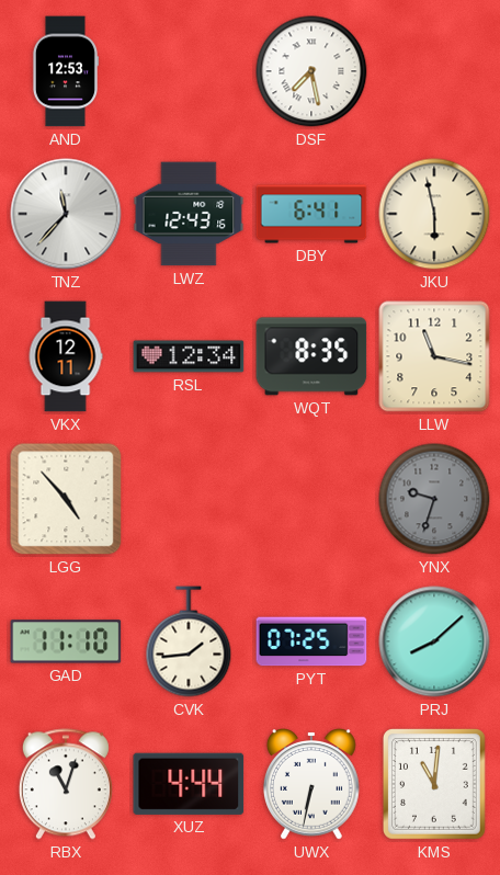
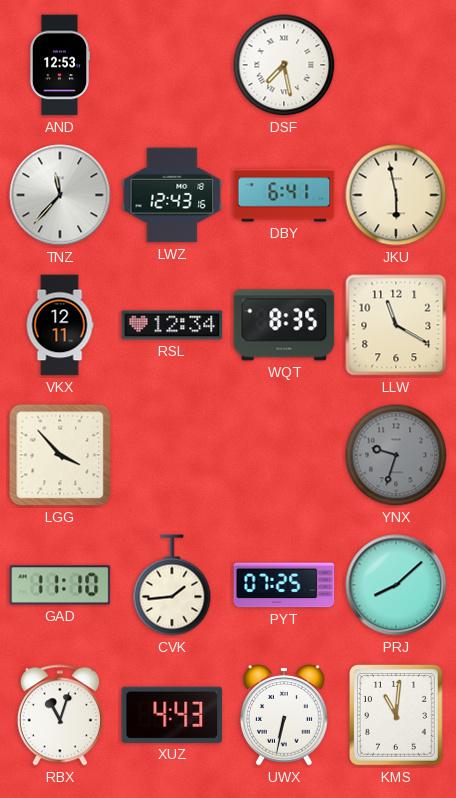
LLW: 11:17 -> 11:20
LGG: 4:53 -> 3:53
XUZ: 4:44 -> 4:43
